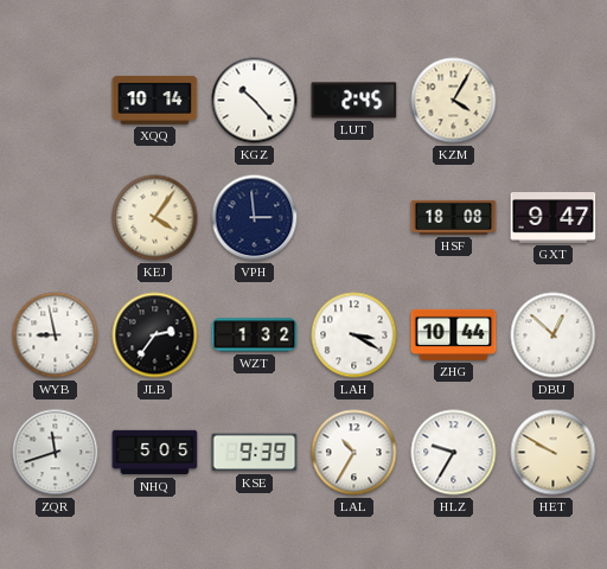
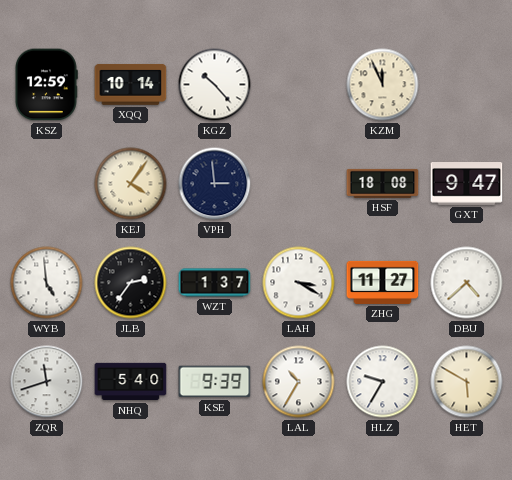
KSZ: none -> 12:59
LUT: 2:45 -> none
KZM: 4:05 -> 11:56
WYB: 8:58 -> 4:59
WZT: 1:32 -> 1:37
ZHG: 10:44 -> 11:27
DBU: 12:52 -> 4:38
NHQ: 5:05 -> 5:40
HET: 9:50 -> 5:50
